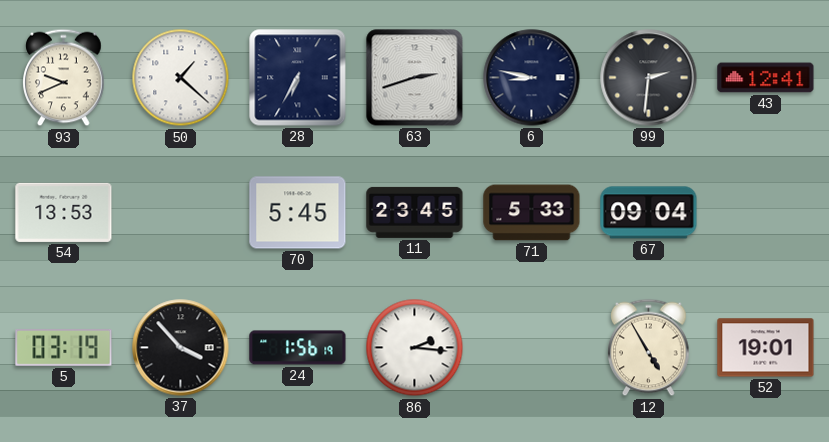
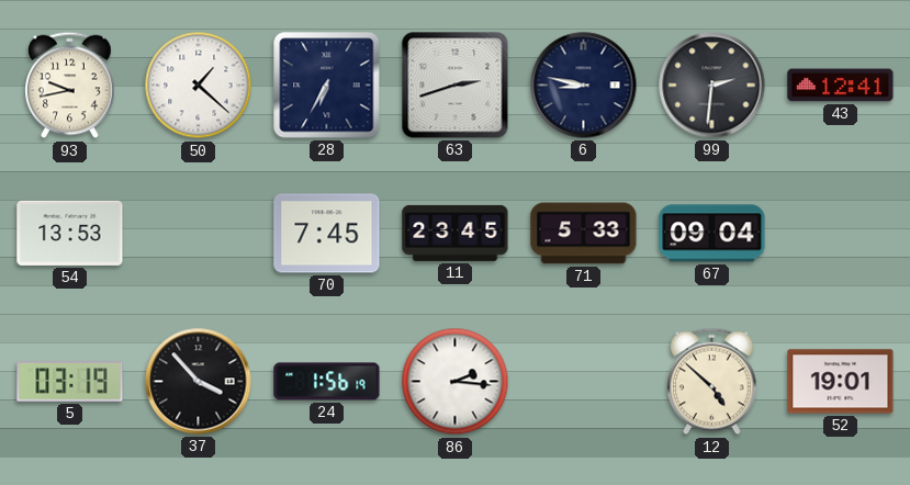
93: 9:41 -> 9:43
70: 5:45 -> 7:45
12: 4:55 -> 4:52
